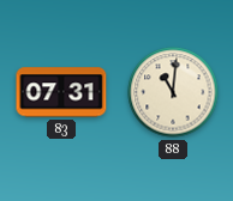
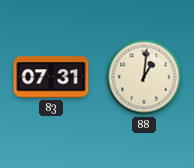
88: 11:01 -> 1:01
